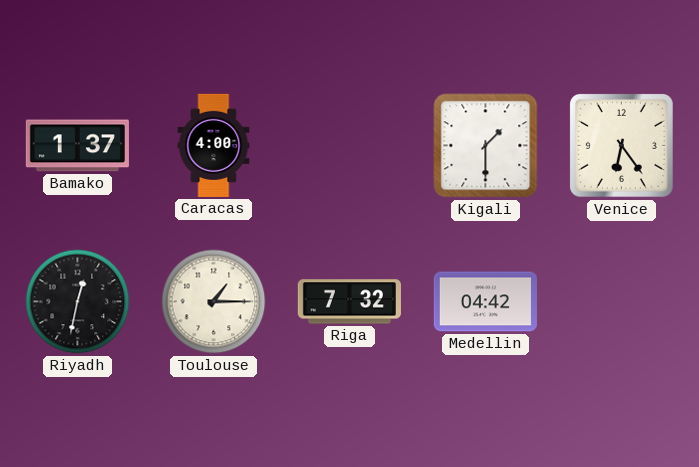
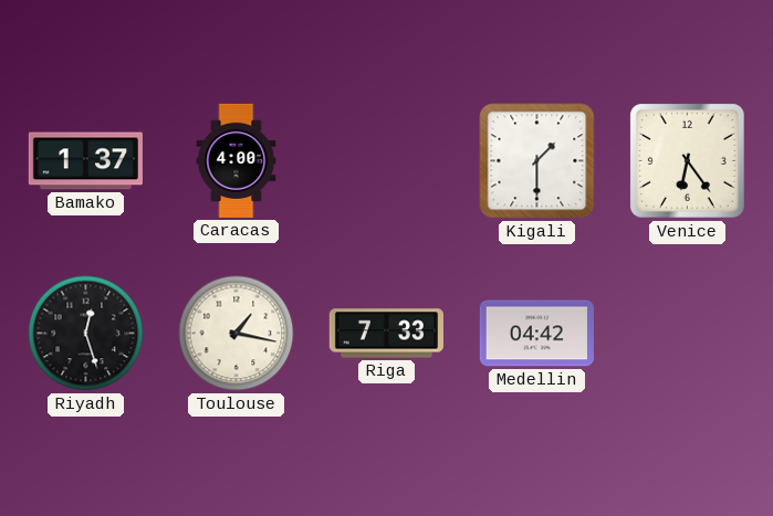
Riyadh: 12:32 -> 12:27
Toulouse: 1:15 -> 1:17
Riga: 7:32 -> 7:33
